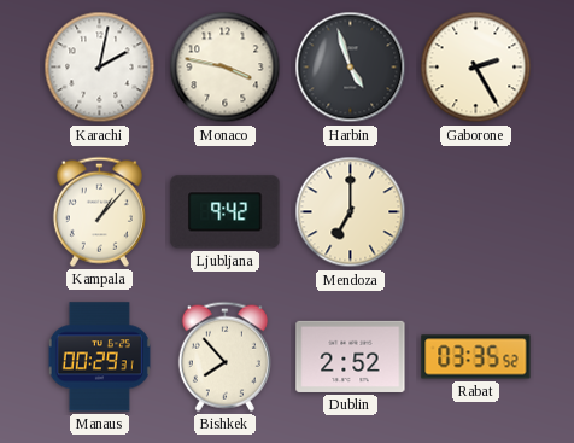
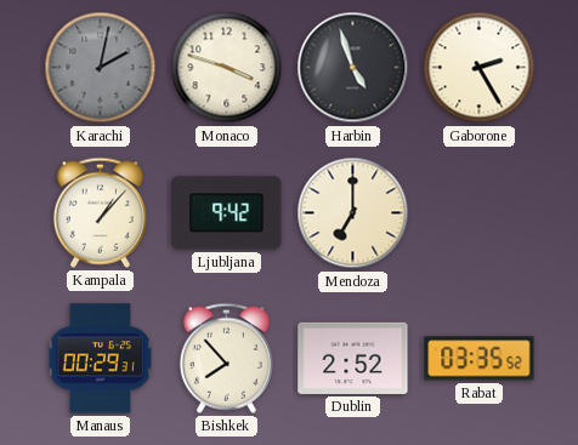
Karachi dial: white -> grey
Monaco: 3:47 -> 3:48
